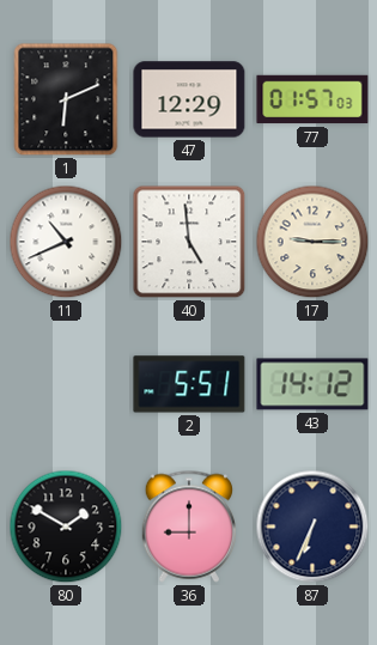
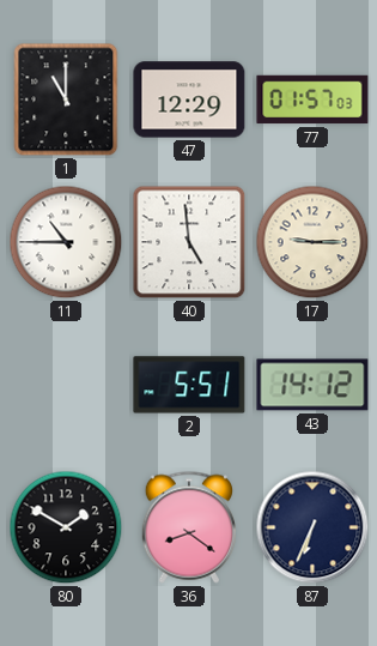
1: 6:11 -> 11:00
11: 10:41 -> 10:45
36: 9:00 -> 8:21
